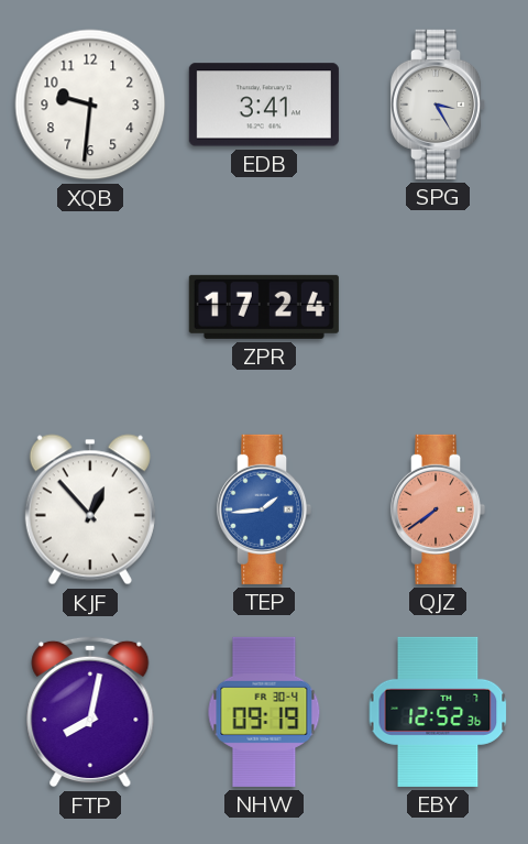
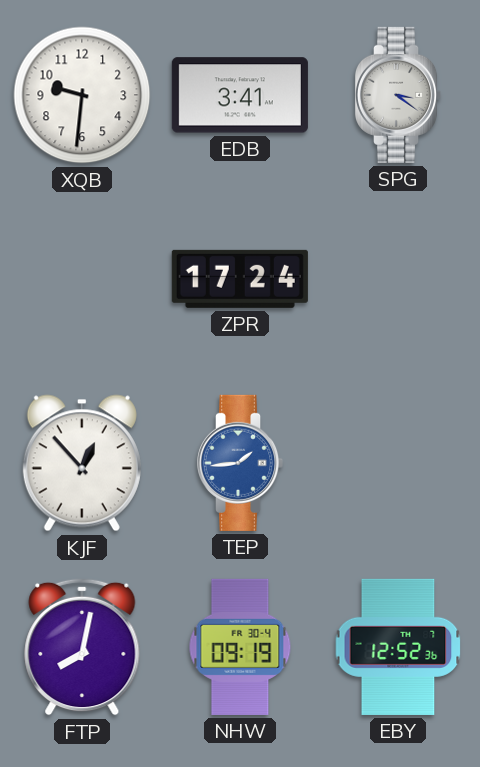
SPG: 3:25 -> 3:21
QJZ: 7:39 -> none
